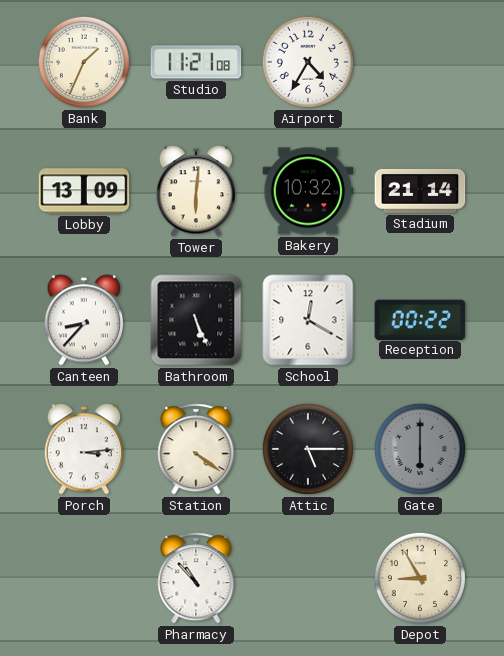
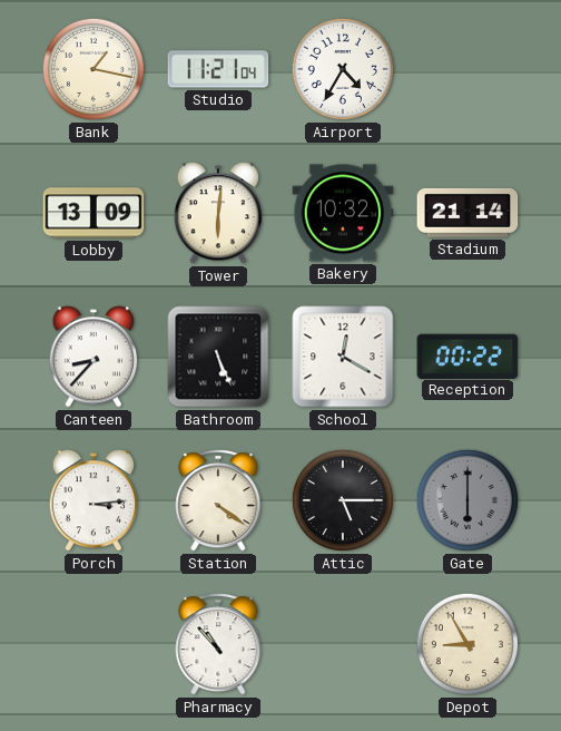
Bank: 1:34 -> 1:17
Studio: 11:21:08 -> 11:21:04
